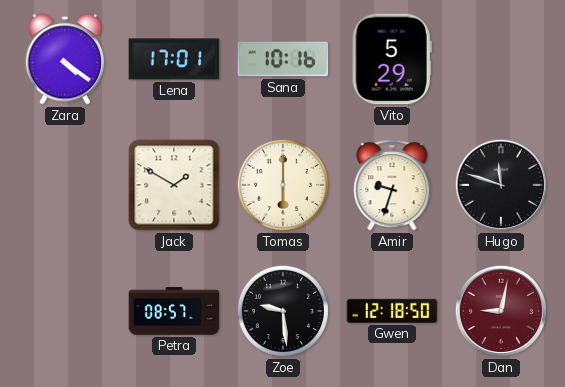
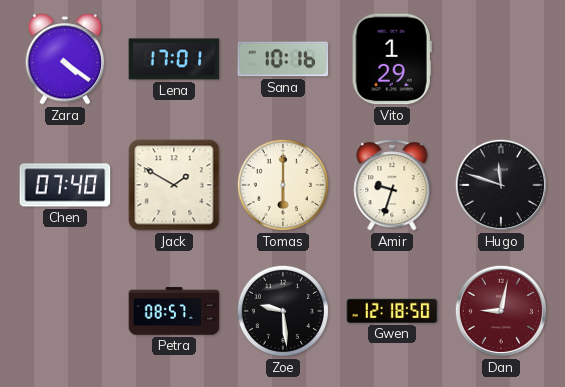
Vito: 5:29 -> 1:29
Chen: none -> 07:40
